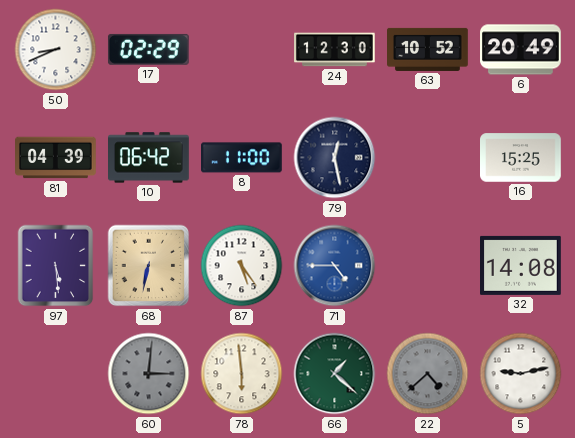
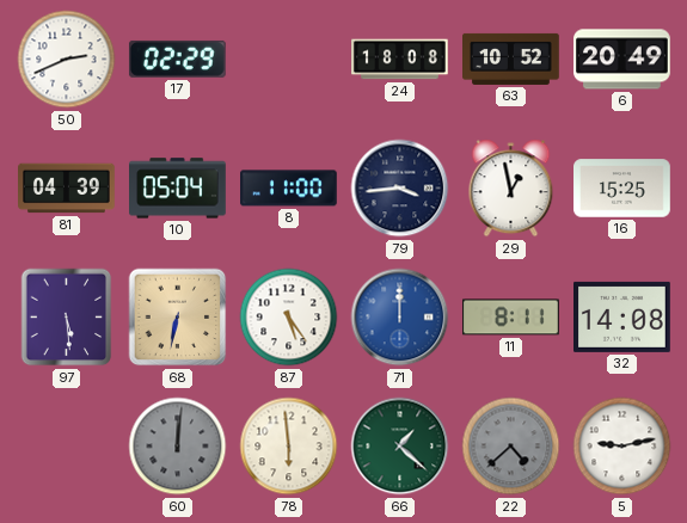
50: 8:41 -> 2:41
24: 12:30 -> 18:08
10: 06:42 -> 05:04
79: 12:28 -> 3:44
29: none -> 12:58
71: 4:45 -> 12:00
11: none -> 8:11
60: 3:01 -> 12:01
